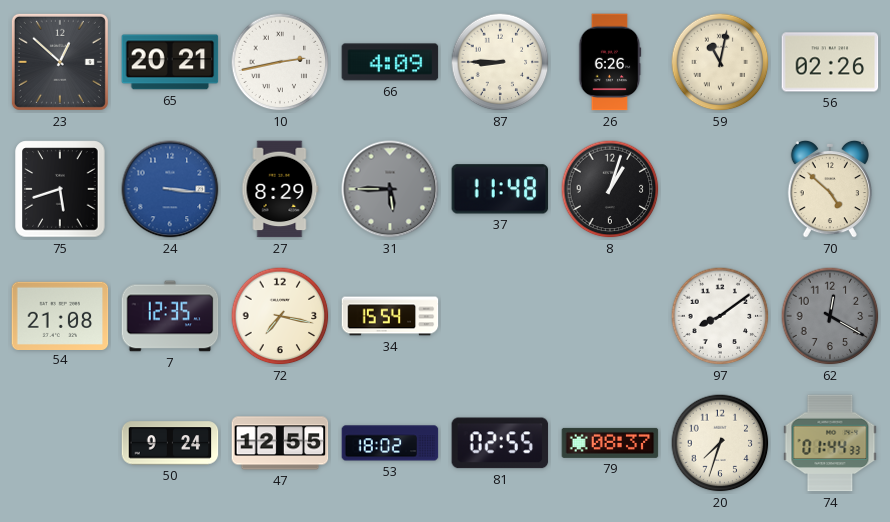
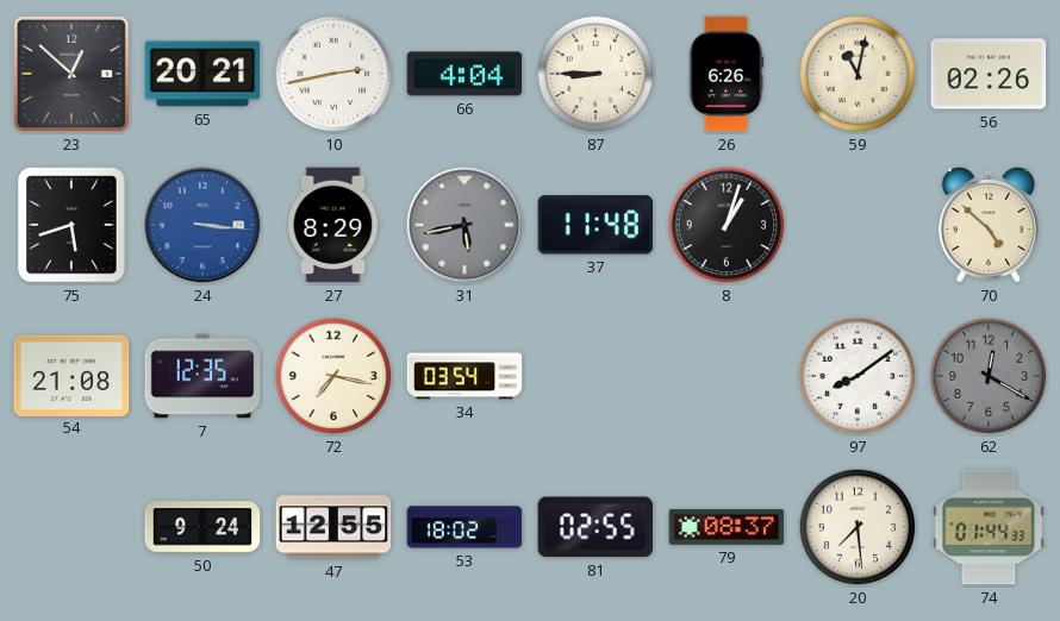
66: 4:09 -> 4:04
31: 5:45 -> 5:43
34: 15:54 -> 03:54
20: 7:33 -> 7:29
